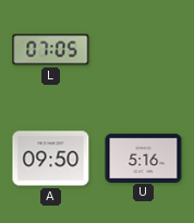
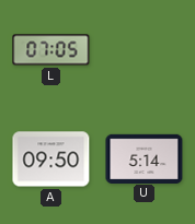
U: 5:16 -> 5:14
